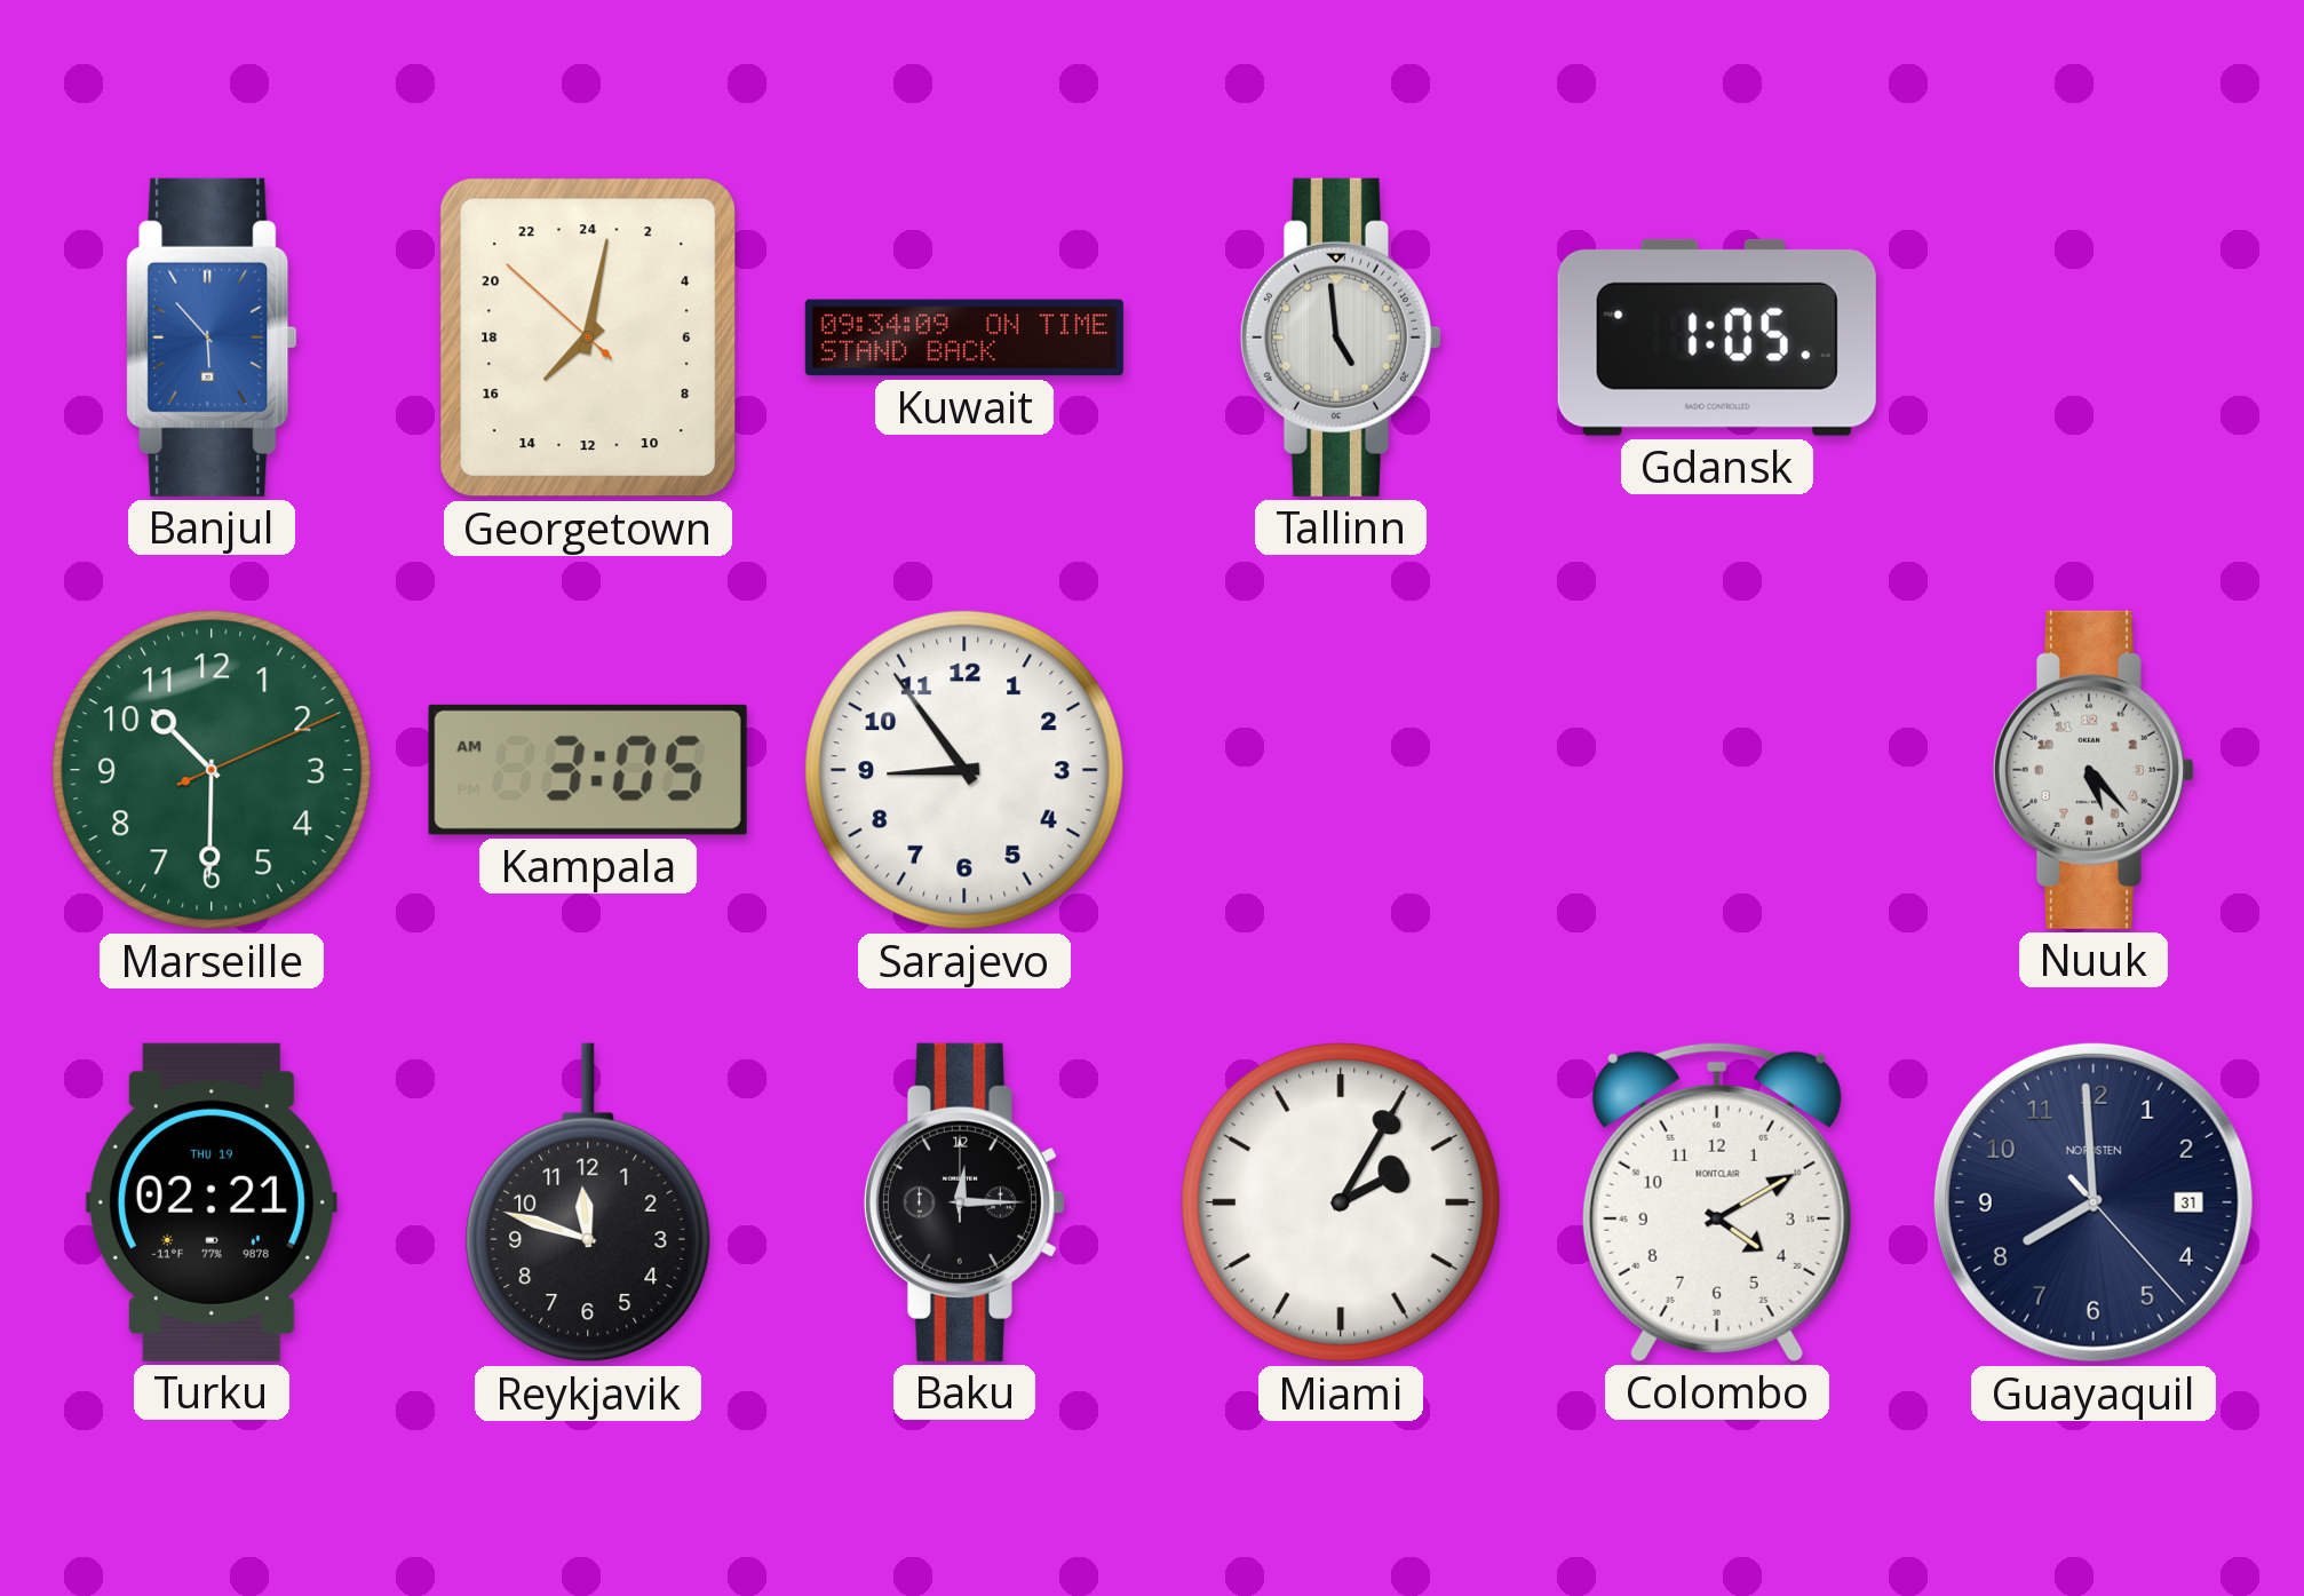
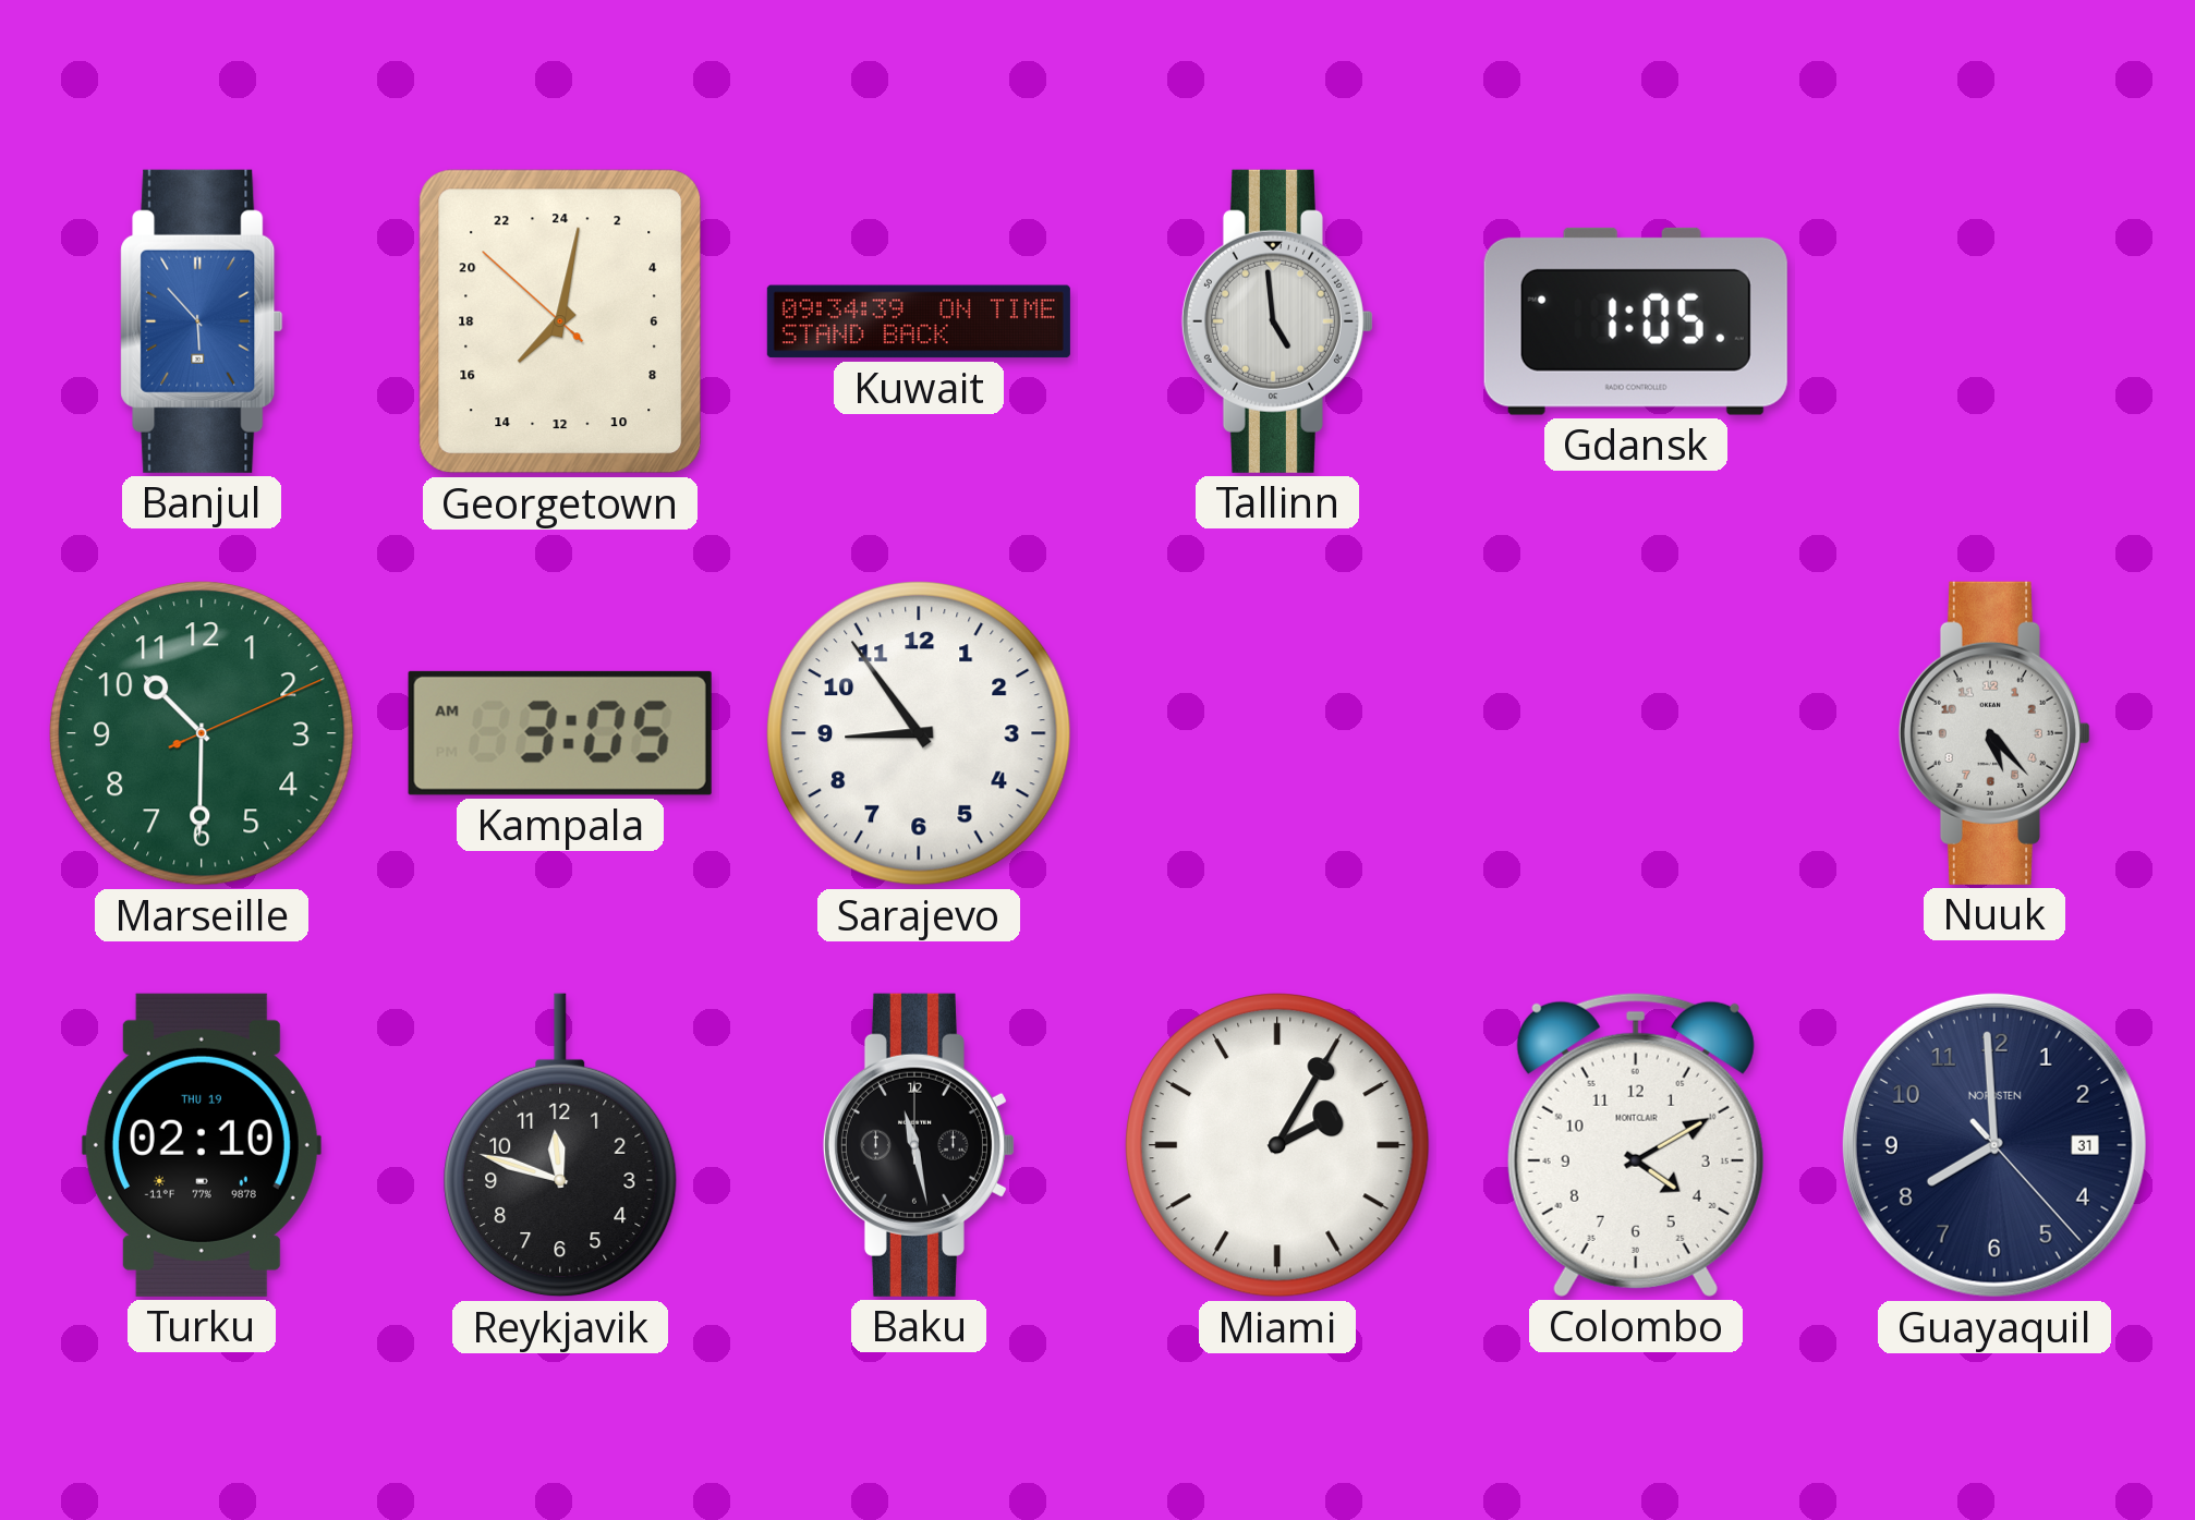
Kuwait: 09:34:09 -> 09:34:39
Turku: 02:21 -> 02:10
Baku: 12:15 -> 11:28
